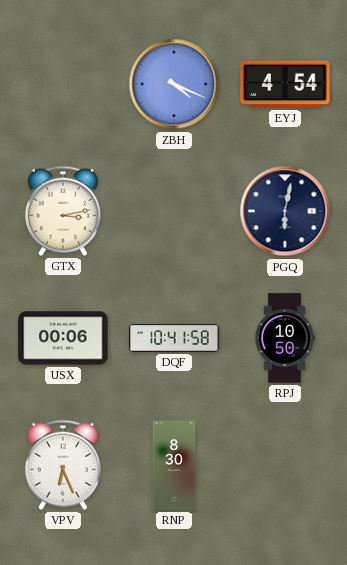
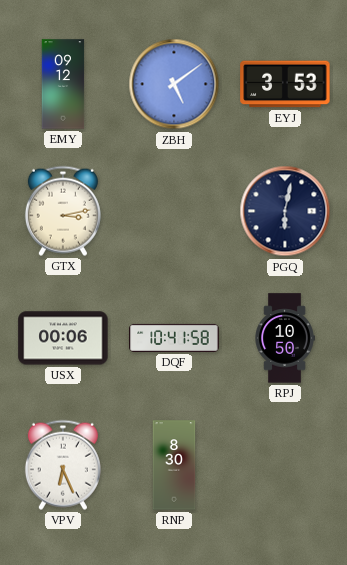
EMY: none -> 09:12
ZBH: 4:19 -> 5:09
EYJ: 4:54 -> 3:53
